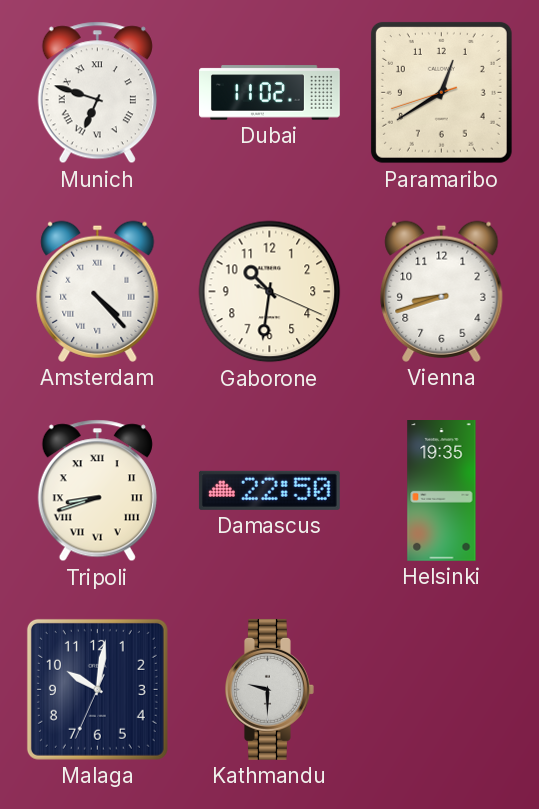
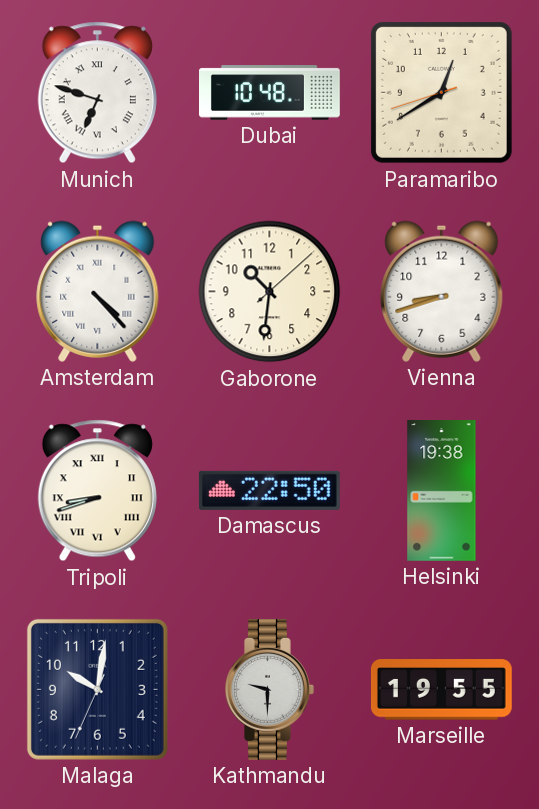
Dubai: 11:02 -> 10:48
Gaborone: 10:31:19 -> 10:31:08
Helsinki: 19:35 -> 19:38
Marseille: none -> 19:55
